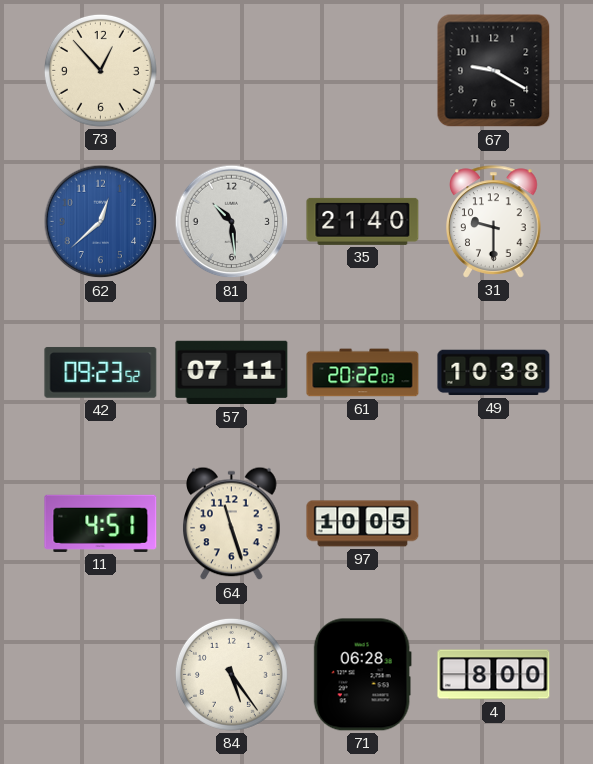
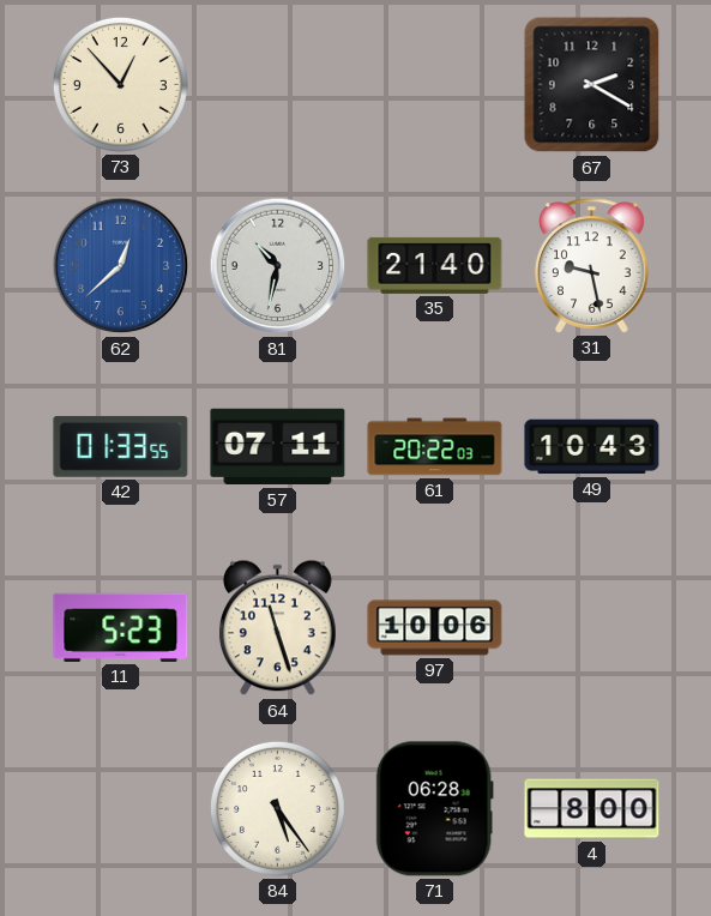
67: 9:20 -> 2:20
81: 10:29 -> 10:32
31: 9:30 -> 9:28
42: 09:23 -> 01:33
49: 10:38 -> 10:43
11: 4:51 -> 5:23
97: 10:05 -> 10:06
